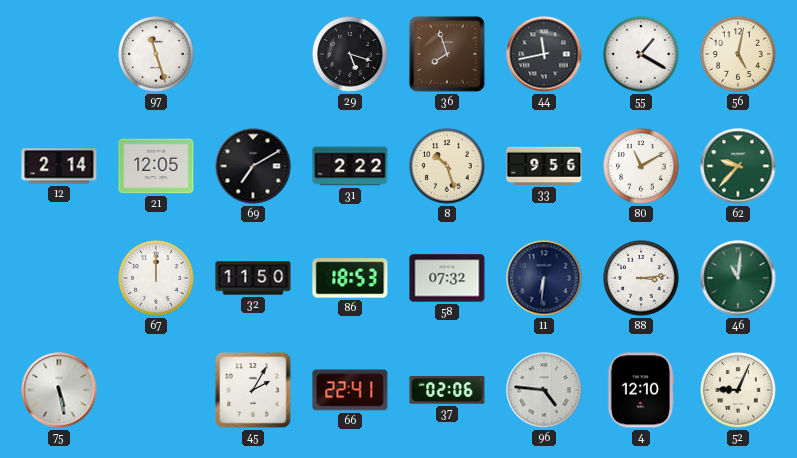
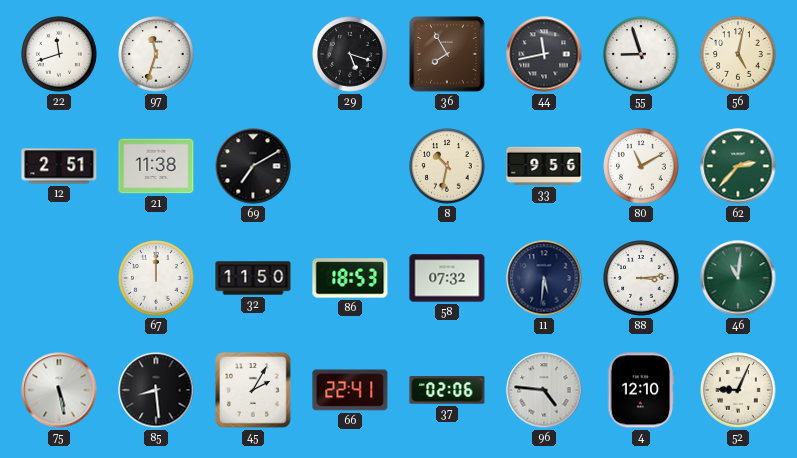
22: none -> 11:42
97: 11:27 -> 11:33
36: 7:57 -> 7:55
55: 1:20 -> 8:57
12: 2:14 -> 2:51
21: 12:05 -> 11:38
31: 2:22 -> none
8: 10:27 -> 10:32
62: 9:37 -> 2:37
11: 6:31 -> 5:31
85: none -> 8:29
